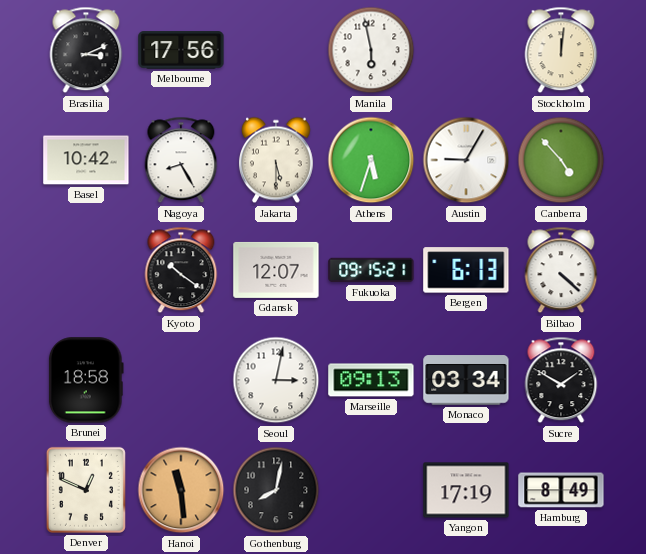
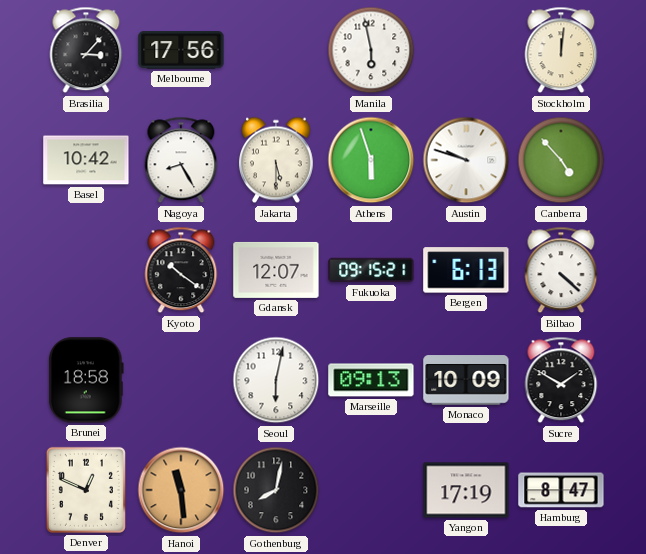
Brasilia: 3:11 -> 3:07
Athens: 5:33 -> 5:57
Austin: 9:05 -> 9:48
Seoul: 3:02 -> 6:02
Monaco: 03:34 -> 10:09
Hamburg: 8:49 -> 8:47
